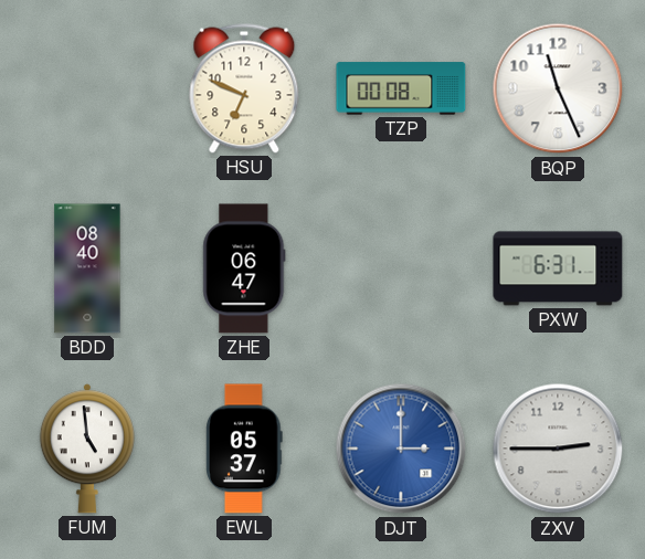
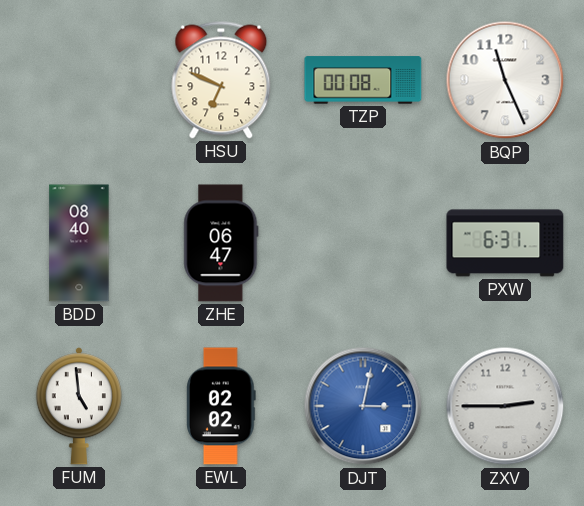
EWL: 05:37 -> 02:02
DJT: 3:00 -> 3:02
